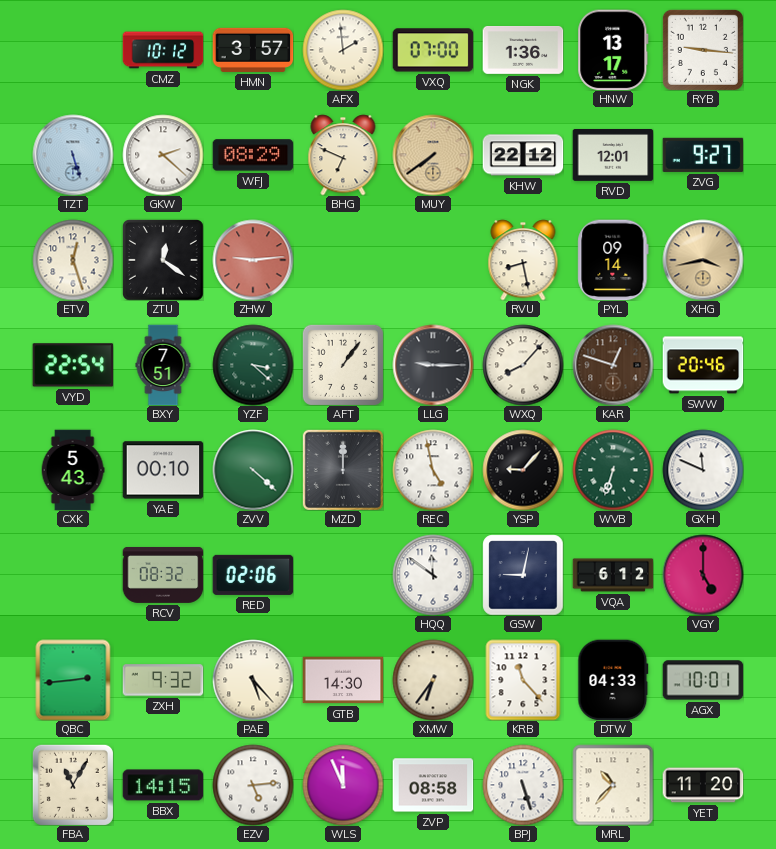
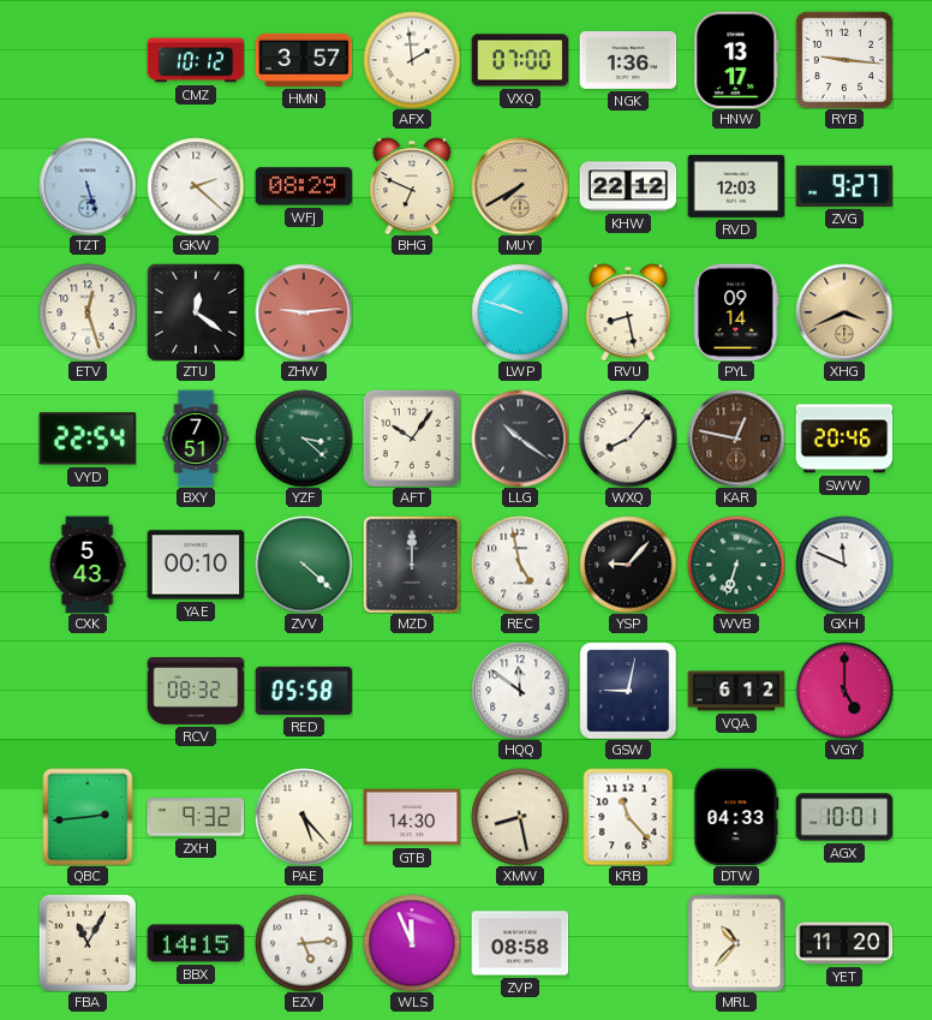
MUY: 7:39 -> 7:40
RVD: 12:01 -> 12:03
LWP: none -> 9:48
XHG: 3:43 -> 3:41
AFT: 1:06 -> 10:06
LLG: 9:15 -> 10:21
KAR: 12:48 -> 12:47
RED: 02:06 -> 05:58
XMW: 6:36 -> 8:28
BPJ: 5:27 -> none
